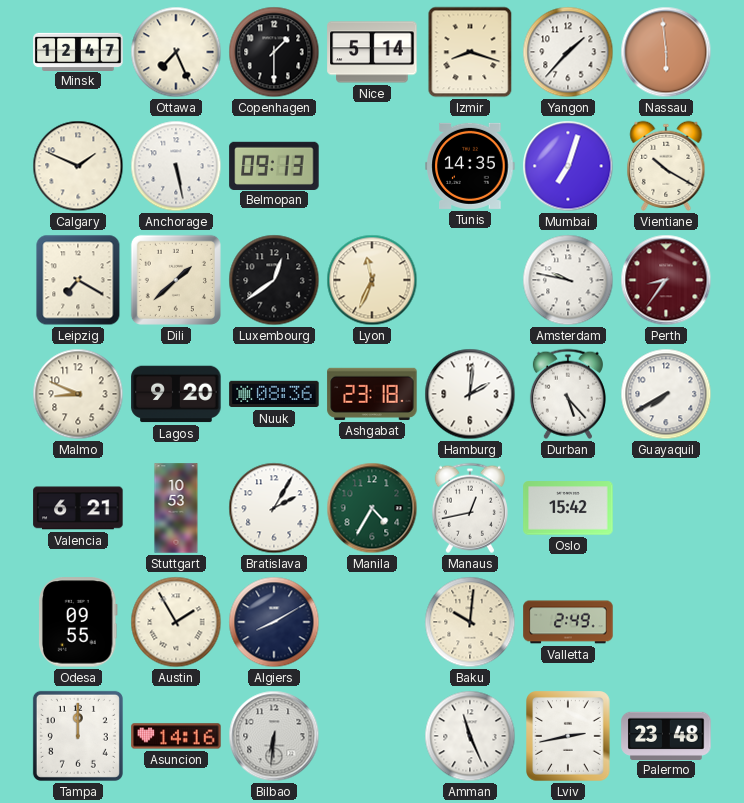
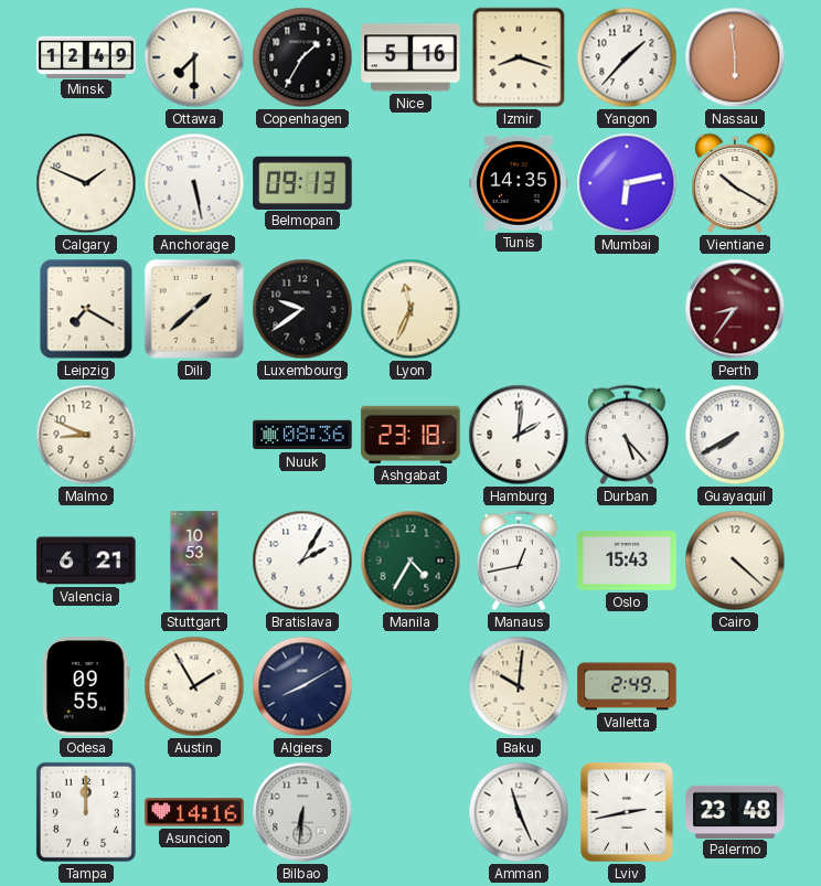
Minsk: 12:47 -> 12:49
Ottawa: 7:26 -> 7:30
Copenhagen: 1:30 -> 1:35
Nice: 5:14 -> 5:16
Mumbai: 7:03 -> 6:13
Luxembourg: 12:39 -> 9:39
Amsterdam: 9:47 -> none
Lagos: 9:20 -> none
Oslo: 15:42 -> 15:43
Cairo: none -> 4:22
